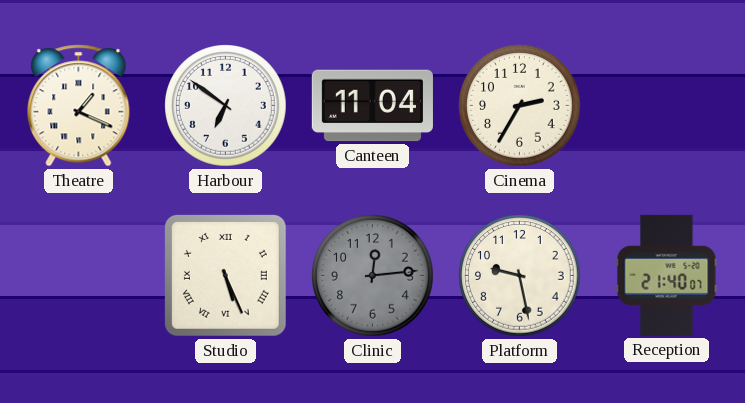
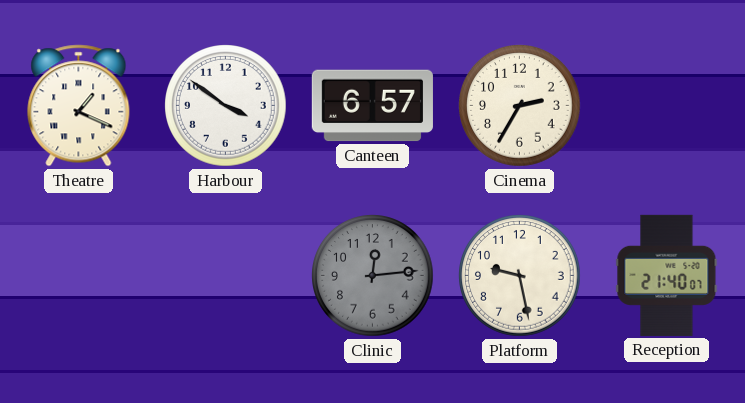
Harbour: 6:51 -> 3:51
Canteen: 11:04 -> 6:57
Studio: 5:26 -> none
